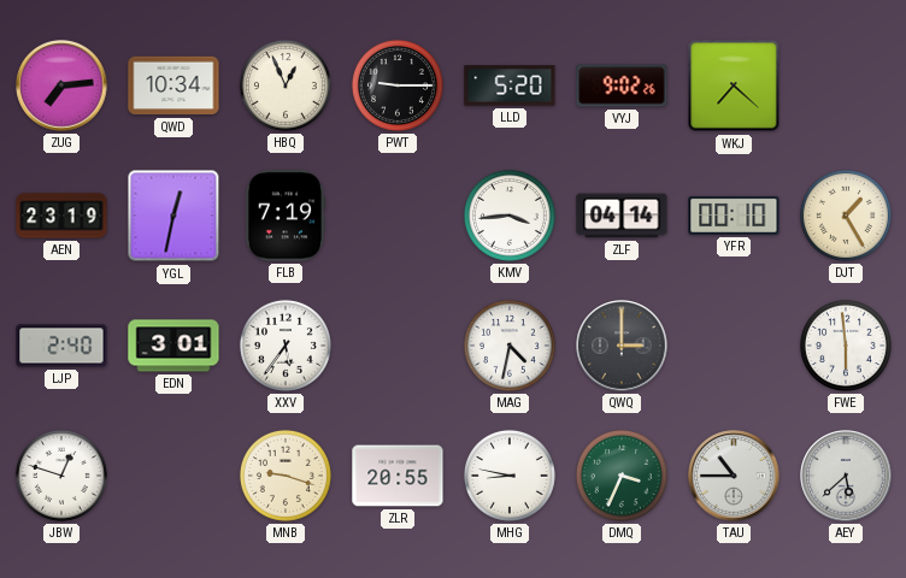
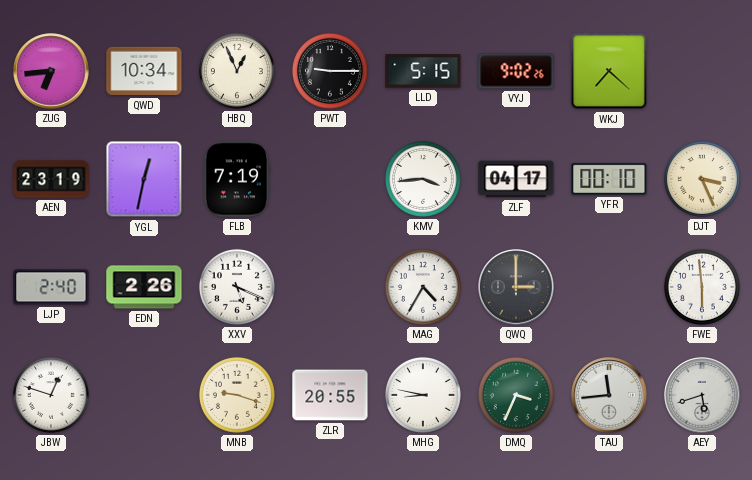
ZUG: 7:14 -> 6:44
LLD: 5:20 -> 5:15
ZLF: 04:14 -> 04:17
DJT: 1:25 -> 3:26
EDN: 3:01 -> 2:26
XXV: 5:36 -> 5:19
MAG: 4:32 -> 4:35
TAU: 10:45 -> 11:44
AEY: 5:38 -> 5:42
